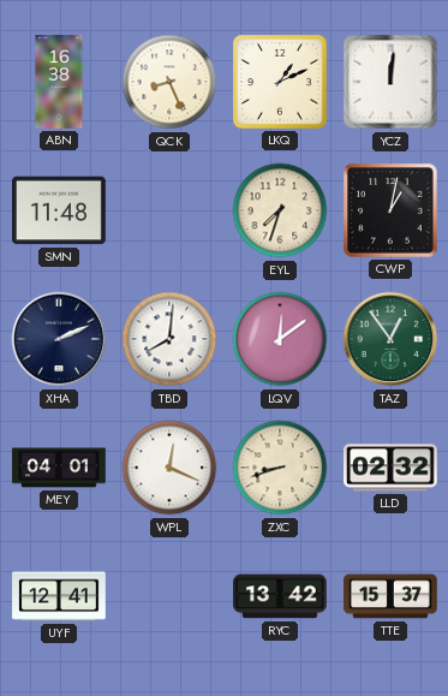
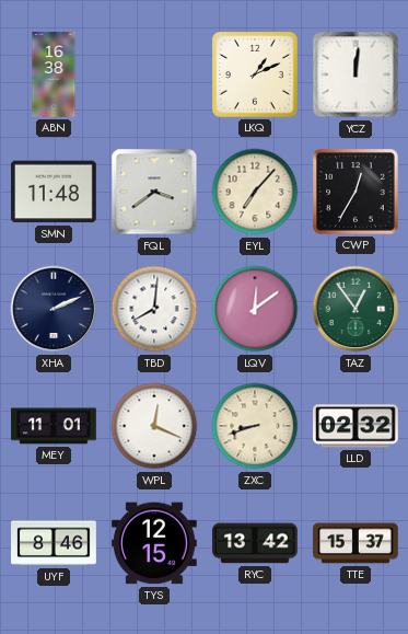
QCK: 8:26 -> none
FQL: none -> 3:39
EYL: 7:33 -> 7:07
CWP: 1:02 -> 12:35
MEY: 04:01 -> 11:01
UYF: 12:41 -> 8:46
TYS: none -> 12:15
